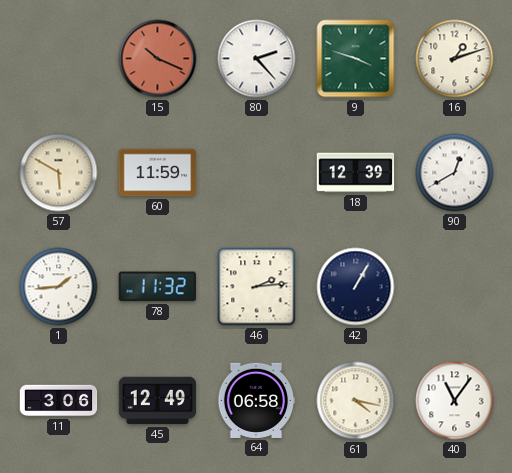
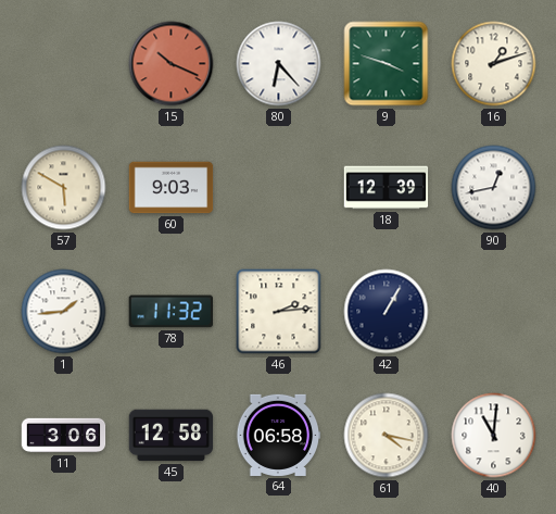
80: 2:23 -> 6:23
60: 11:59 -> 9:03
90: 12:40 -> 12:43
45: 12:49 -> 12:58
40: 11:06 -> 11:01
